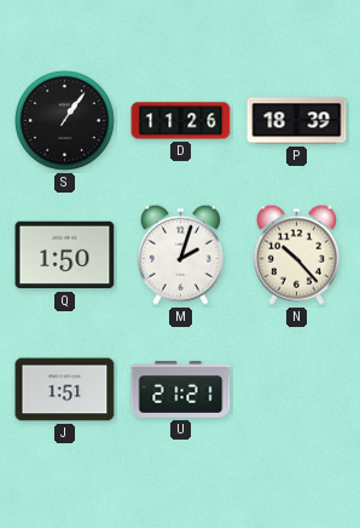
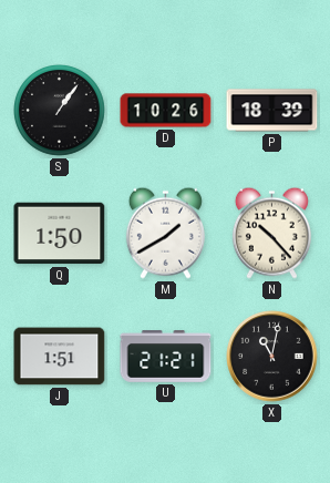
D: 11:26 -> 10:26
M: 2:03 -> 1:40
X: none -> 11:02
